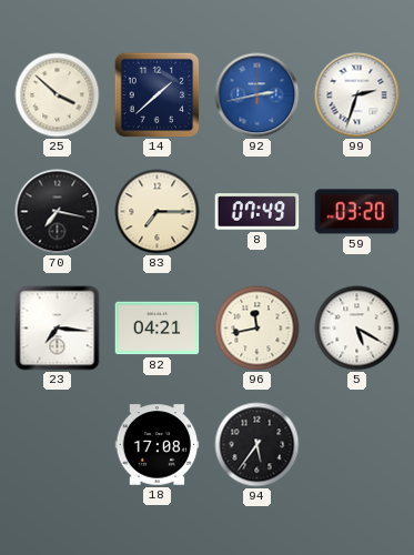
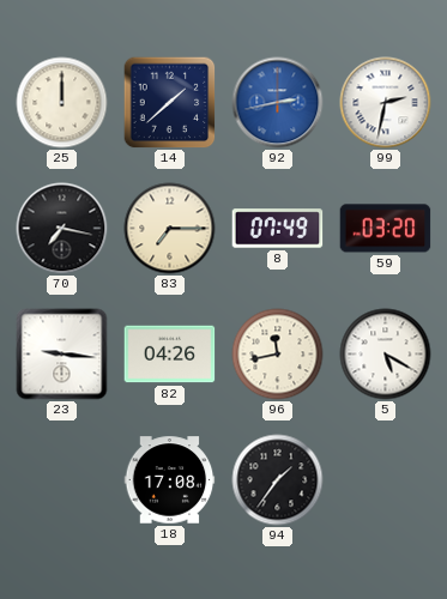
25: 3:52 -> 12:00
99: 2:33 -> 2:32
23: 7:16 -> 9:16
82: 04:21 -> 04:26
94: 5:36 -> 1:36
